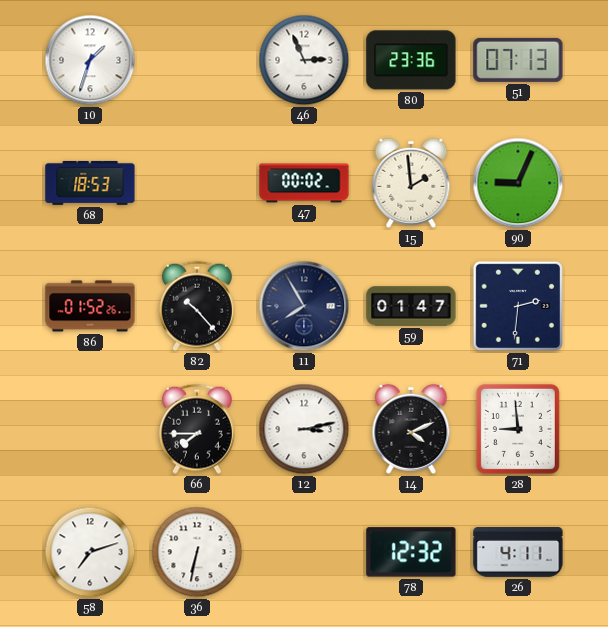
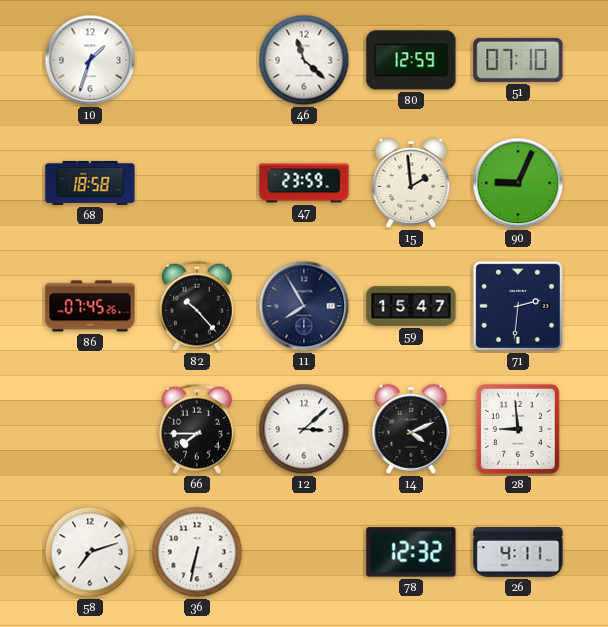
46: 2:56 -> 11:22
80: 23:36 -> 12:59
51: 07:13 -> 07:10
68: 18:53 -> 18:58
47: 00:02 -> 23:59
86: 01:52 -> 07:45
59: 01:47 -> 15:47
12: 3:13 -> 3:08
